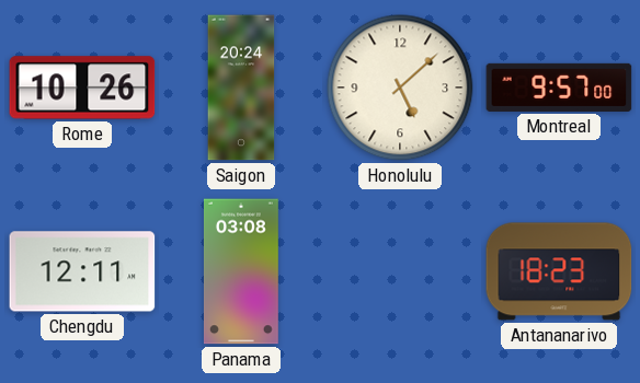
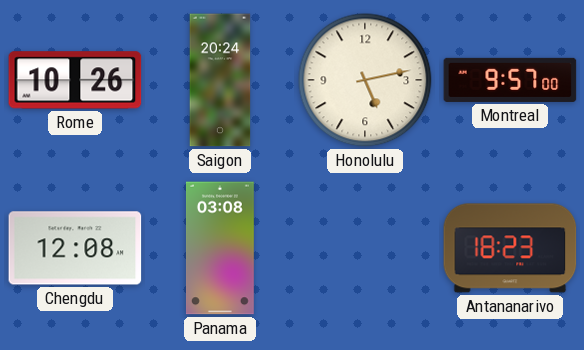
Honolulu: 5:08 -> 5:13
Chengdu: 12:11 -> 12:08
